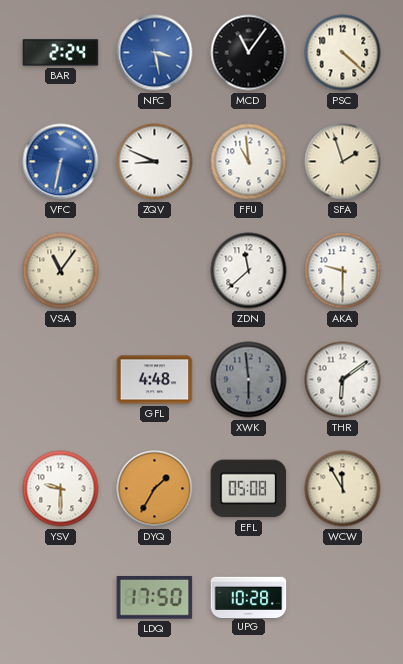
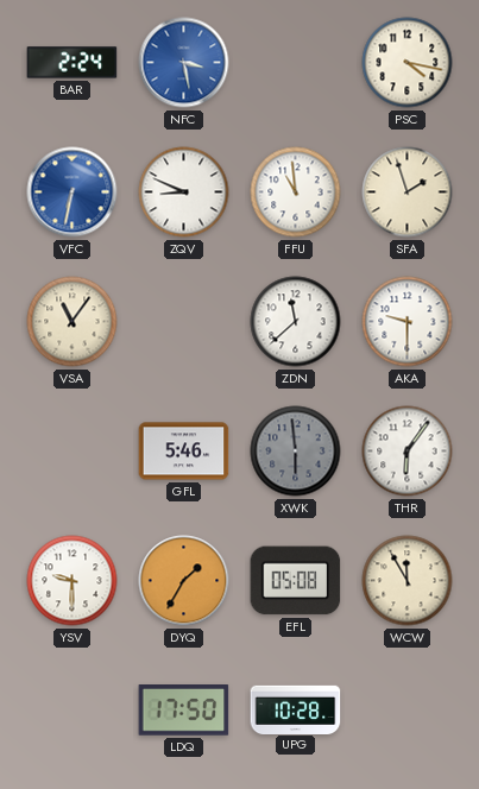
MCD: 11:06 -> none
PSC: 4:22 -> 4:17
GFL: 4:48 -> 5:46
THR: 6:09 -> 6:06
